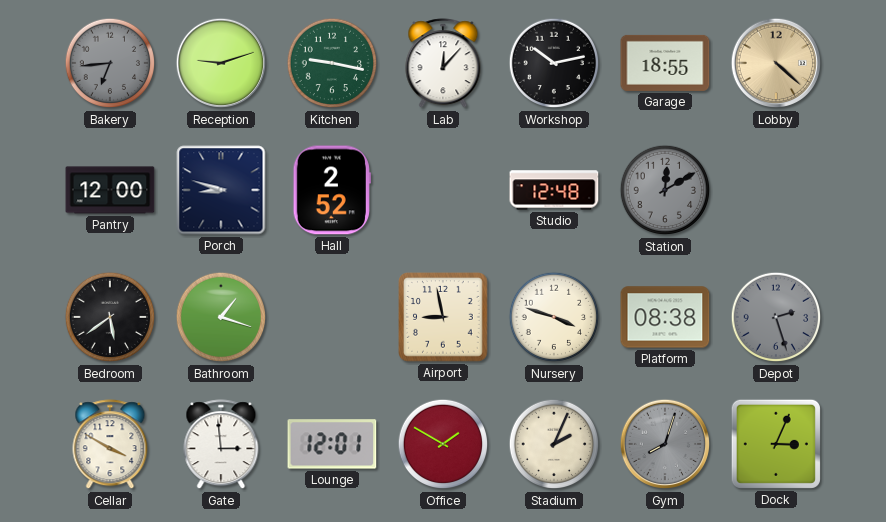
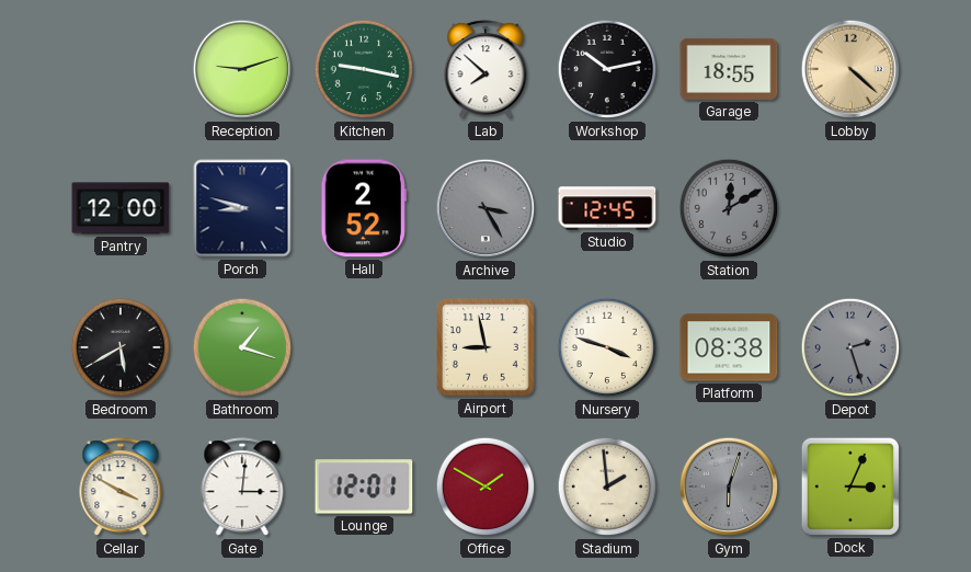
Bakery: 6:44 -> none
Lab: 12:07 -> 7:52
Archive: none -> 3:25
Studio: 12:48 -> 12:45
Bedroom: 5:39 -> 5:40
Gate: 2:59 -> 3:01
Stadium: 2:04 -> 1:59
Gym: 8:03 -> 6:03
